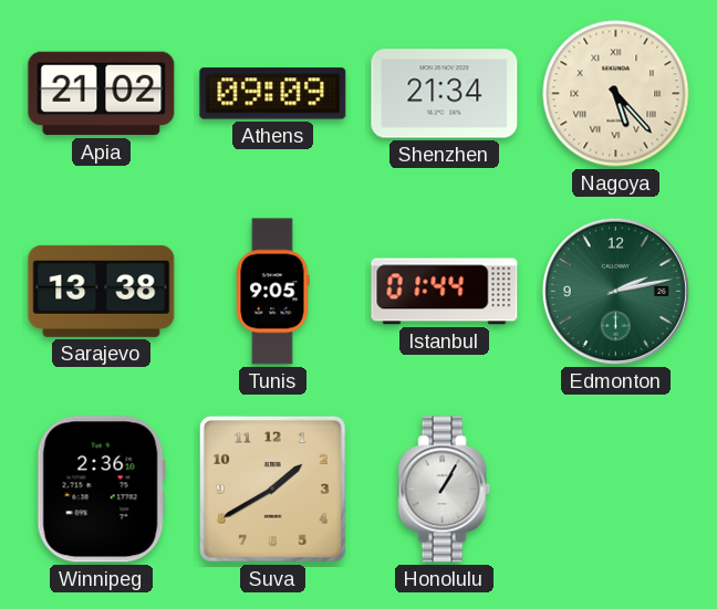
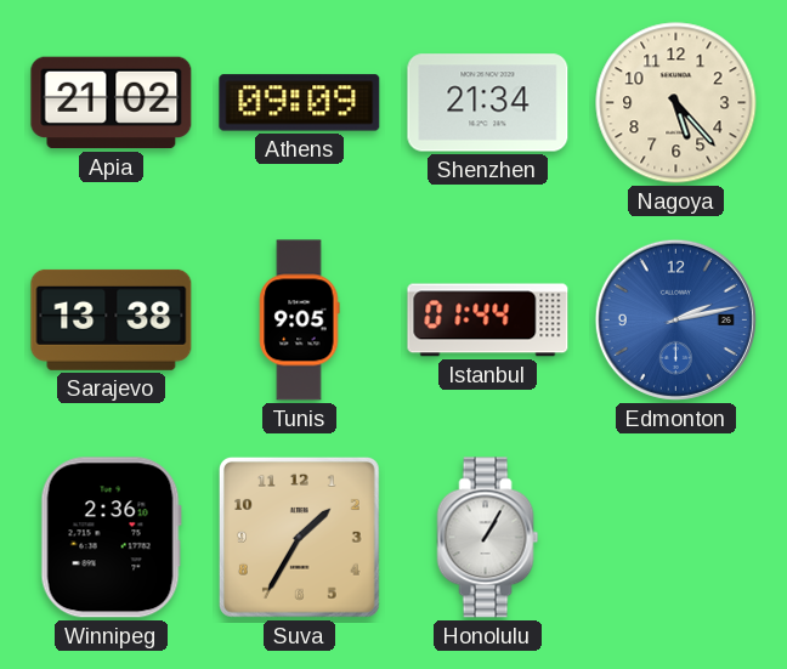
Nagoya numerals: Roman -> Arabic
Edmonton dial: green -> blue
Suva: 1:40 -> 1:35
